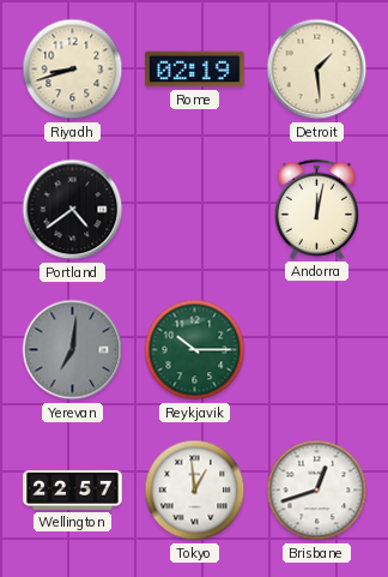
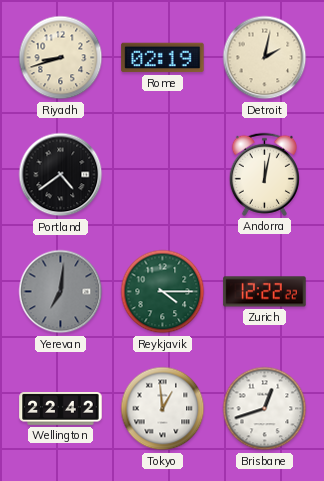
Detroit: 1:29 -> 2:02
Reykjavik: 10:15 -> 4:15
Zurich: none -> 12:22
Wellington: 22:57 -> 22:42
